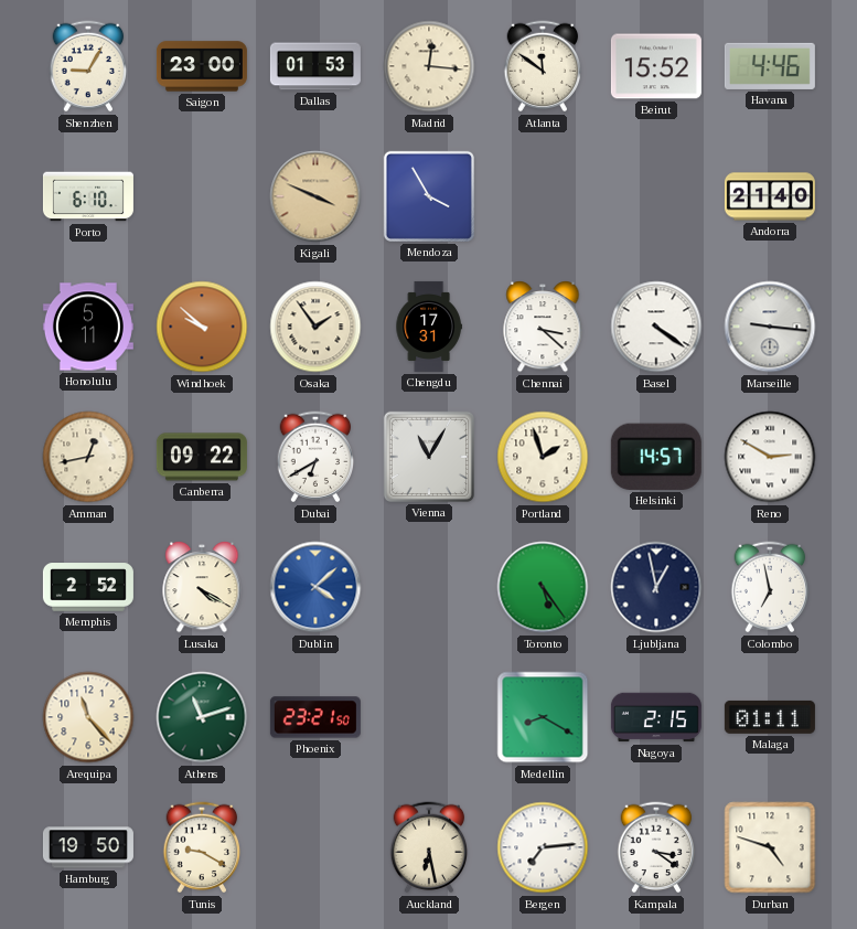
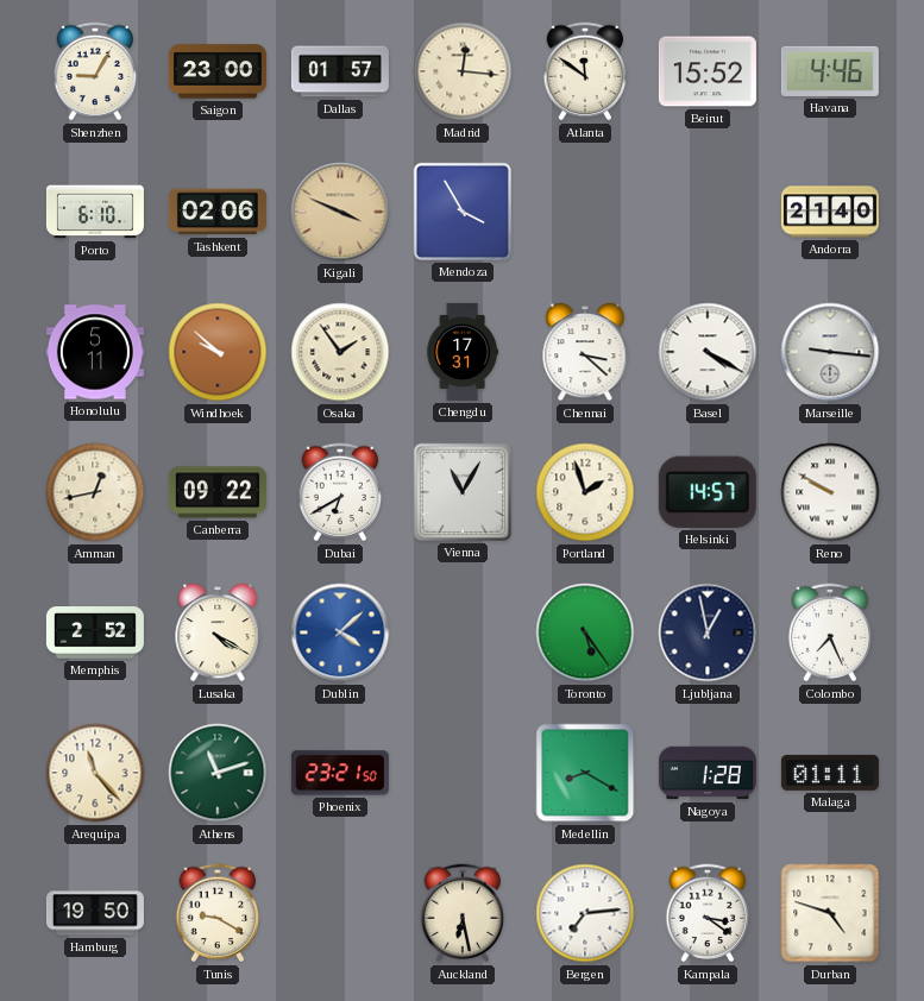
Dallas: 01:53 -> 01:57
Tashkent: none -> 02:06
Basel: 4:21 -> 4:20
Reno: 2:50 -> 9:50
Colombo: 6:58 -> 7:26
Nagoya: 2:15 -> 1:28
